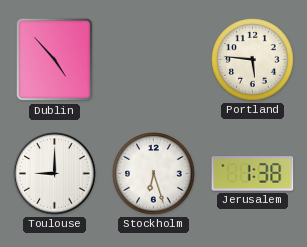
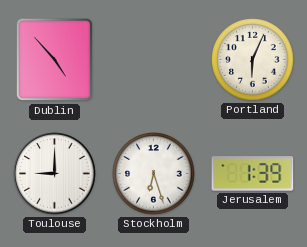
Portland: 5:46 -> 6:04
Jerusalem: 1:38 -> 1:39
